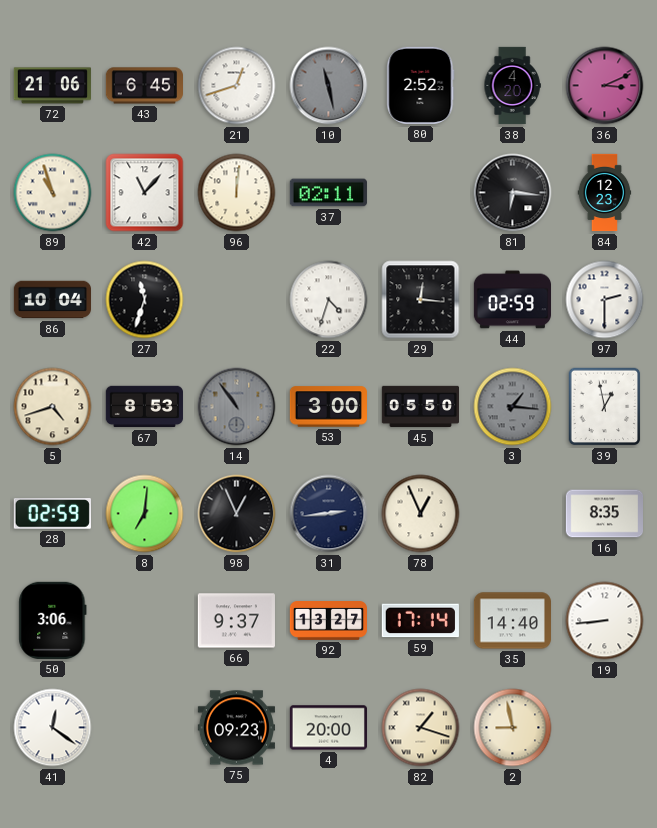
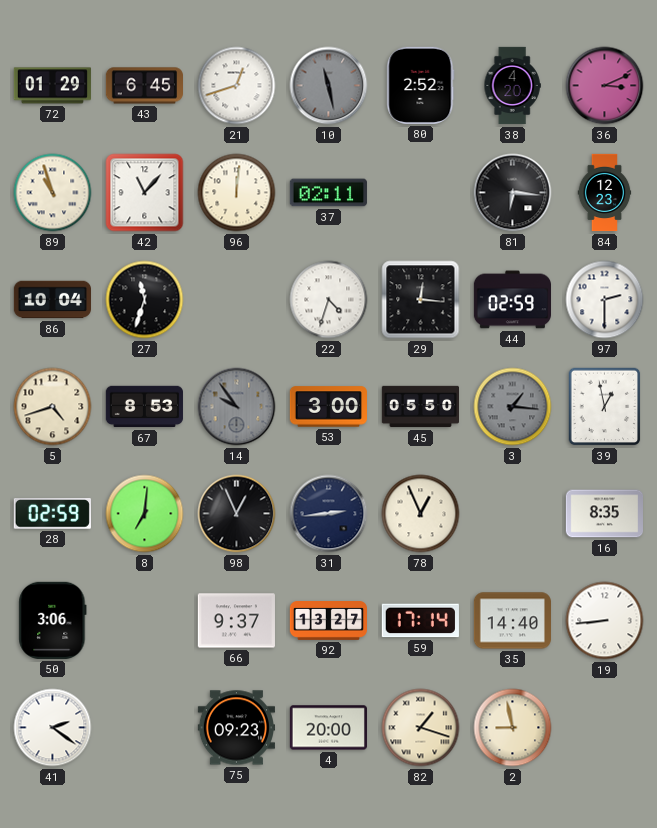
72: 21:06 -> 01:29
14: 10:54 -> 9:54
41: 12:21 -> 2:21
